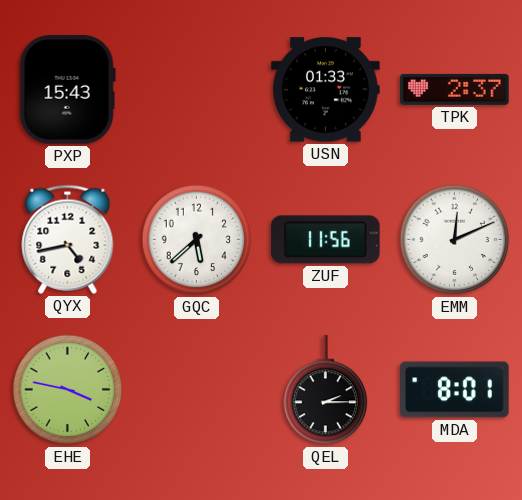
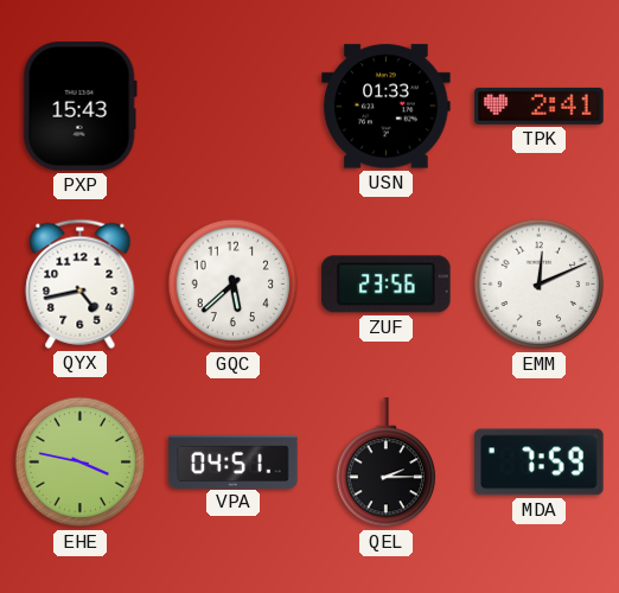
TPK: 2:37 -> 2:41
ZUF: 11:56 -> 23:56
VPA: none -> 04:51
MDA: 8:01 -> 7:59
